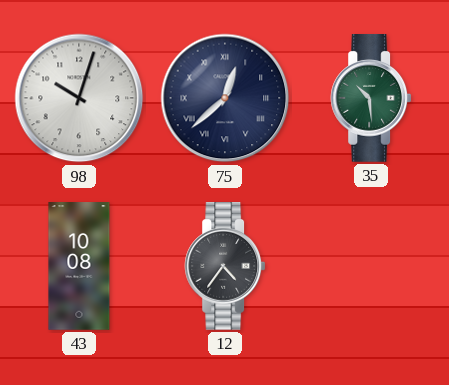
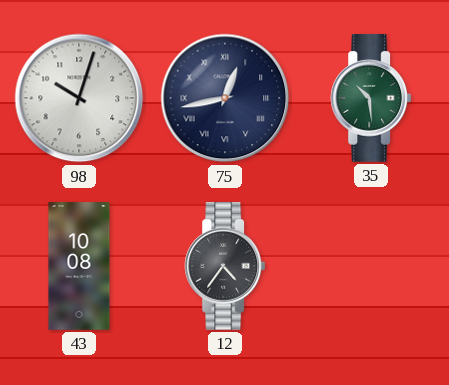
75: 12:38 -> 12:43
